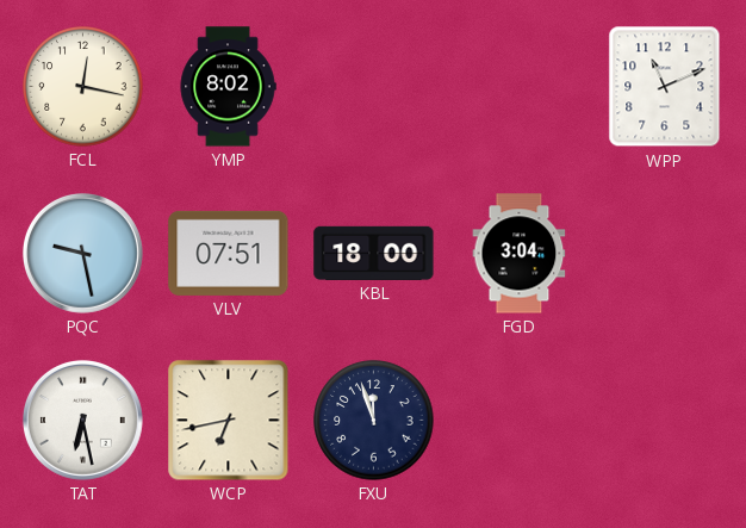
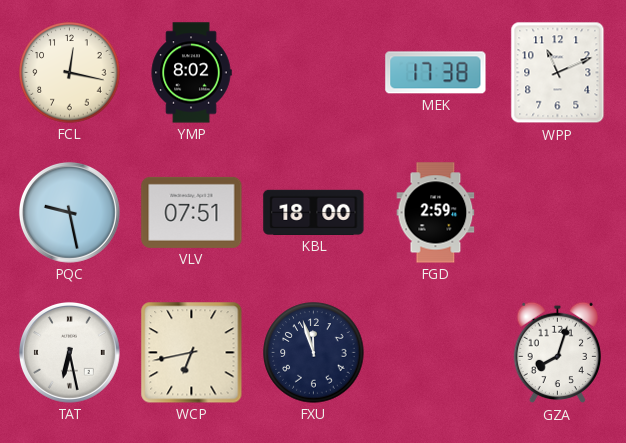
MEK: none -> 17:38
FGD: 3:04 -> 2:59
GZA: none -> 8:03
